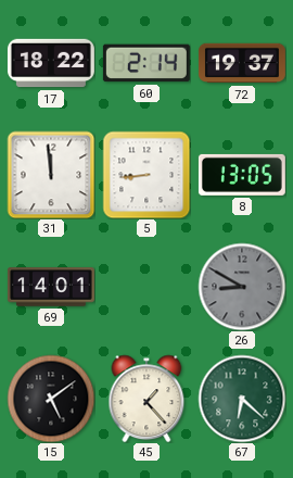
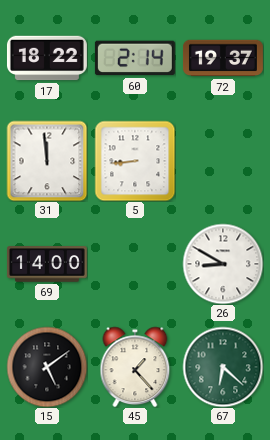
8: 13:05 -> none
69: 14:01 -> 14:00
26 dial: grey -> white
